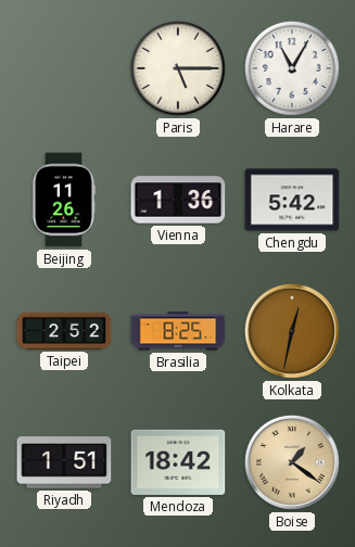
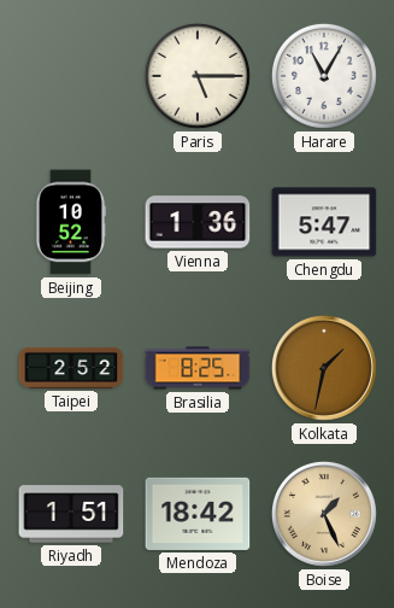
Beijing: 11:26 -> 10:52
Chengdu: 5:42 -> 5:47
Kolkata: 12:32 -> 1:32
Boise: 1:21 -> 1:26
